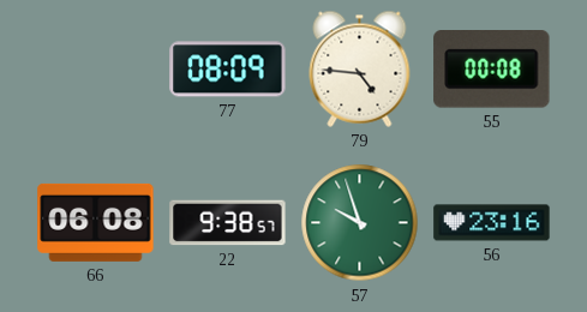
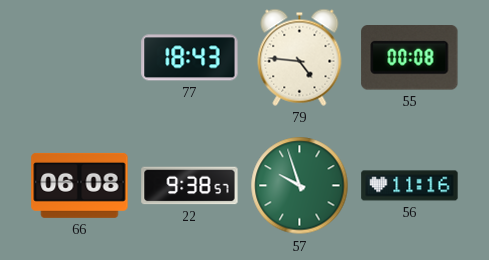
77: 08:09 -> 18:43
56: 23:16 -> 11:16
